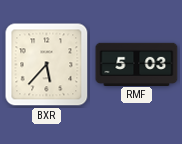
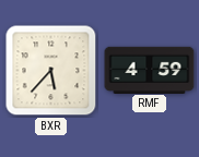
RMF: 5:03 -> 4:59
